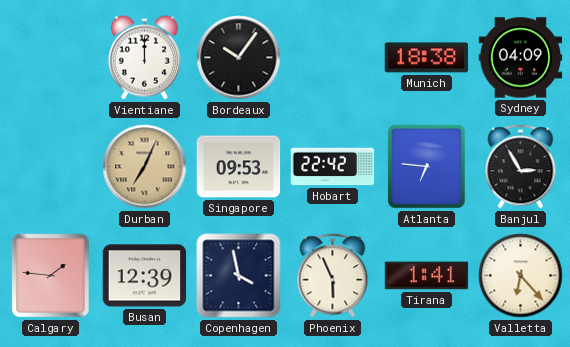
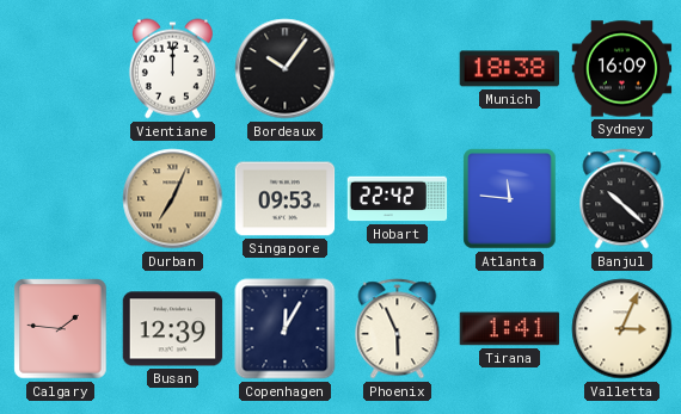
Sydney: 04:09 -> 16:09
Atlanta: 6:46 -> 11:46
Banjul: 2:55 -> 10:22
Copenhagen: 3:58 -> 12:05
Valletta: 6:23 -> 3:04
